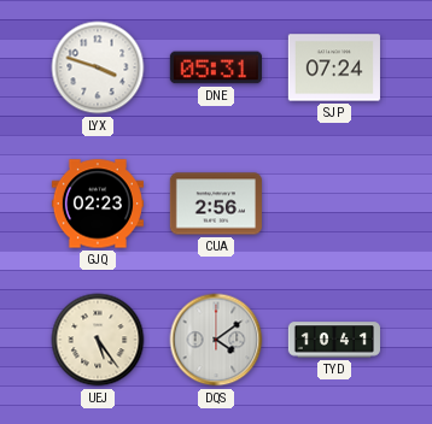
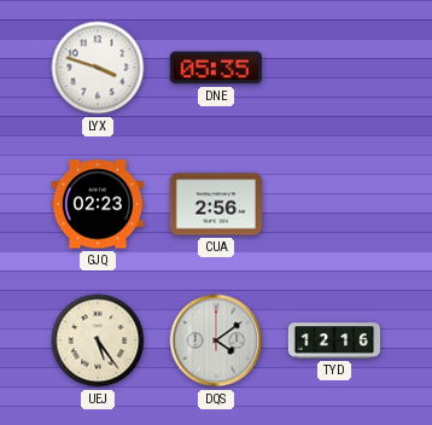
DNE: 05:31 -> 05:35
SJP: 07:24 -> none
TYD: 10:41 -> 12:16
